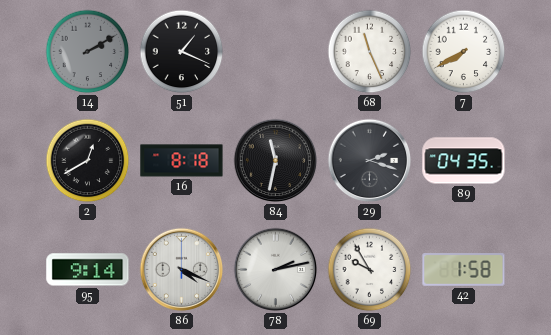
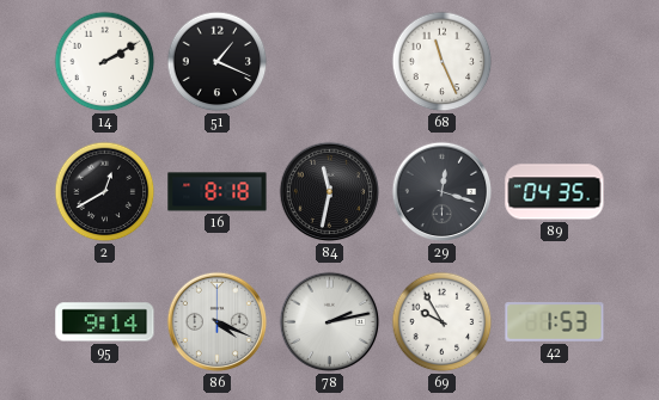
14 dial: grey -> white
7: 7:40 -> none
29: 2:18 -> 12:18
42: 1:58 -> 1:53
